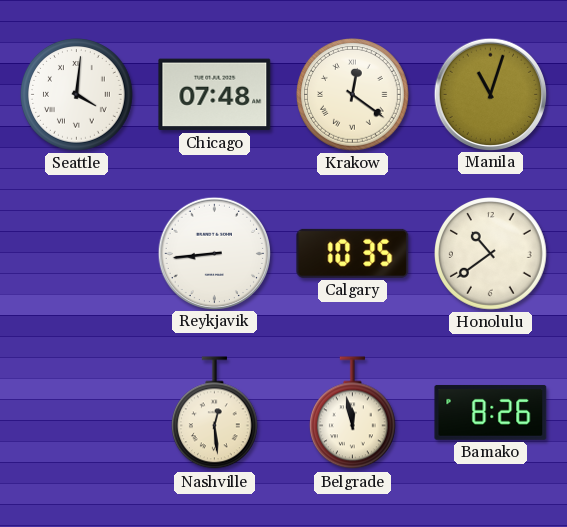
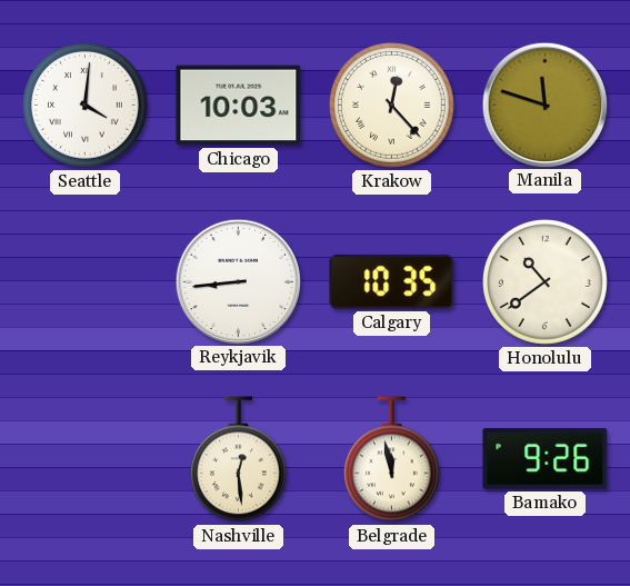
Chicago: 07:48 -> 10:03
Krakow: 12:21 -> 12:23
Manila: 11:03 -> 11:48
Bamako: 8:26 -> 9:26
